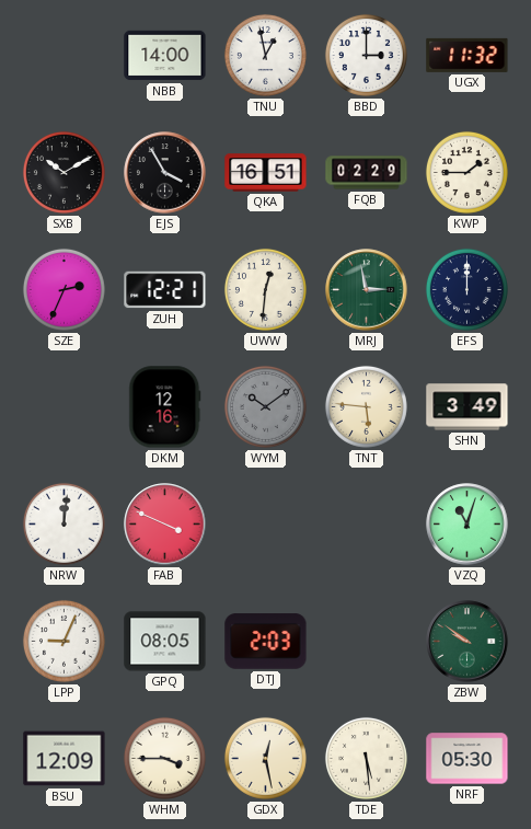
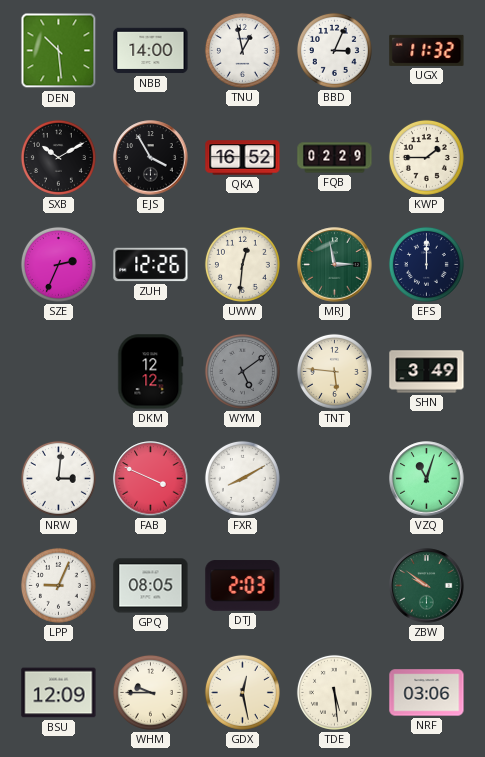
DEN: none -> 10:29
BBD: 3:00 -> 3:04
QKA: 16:51 -> 16:52
ZUH: 12:21 -> 12:26
DKM: 12:16 -> 12:12
WYM: 10:09 -> 5:09
NRW: 12:01 -> 3:01
FXR: none -> 8:10
WHM: 3:45 -> 9:45
NRF: 05:30 -> 03:06
